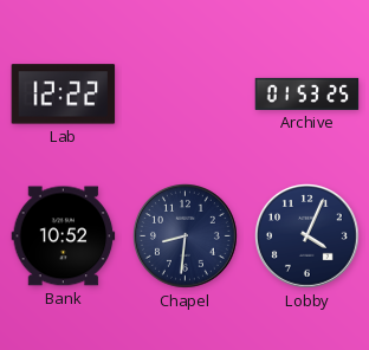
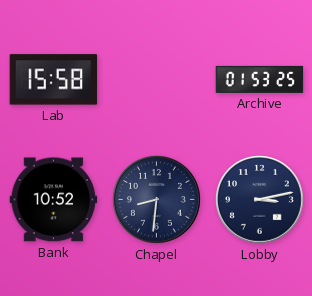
Lab: 12:22 -> 15:58
Lobby: 4:04 -> 3:13
